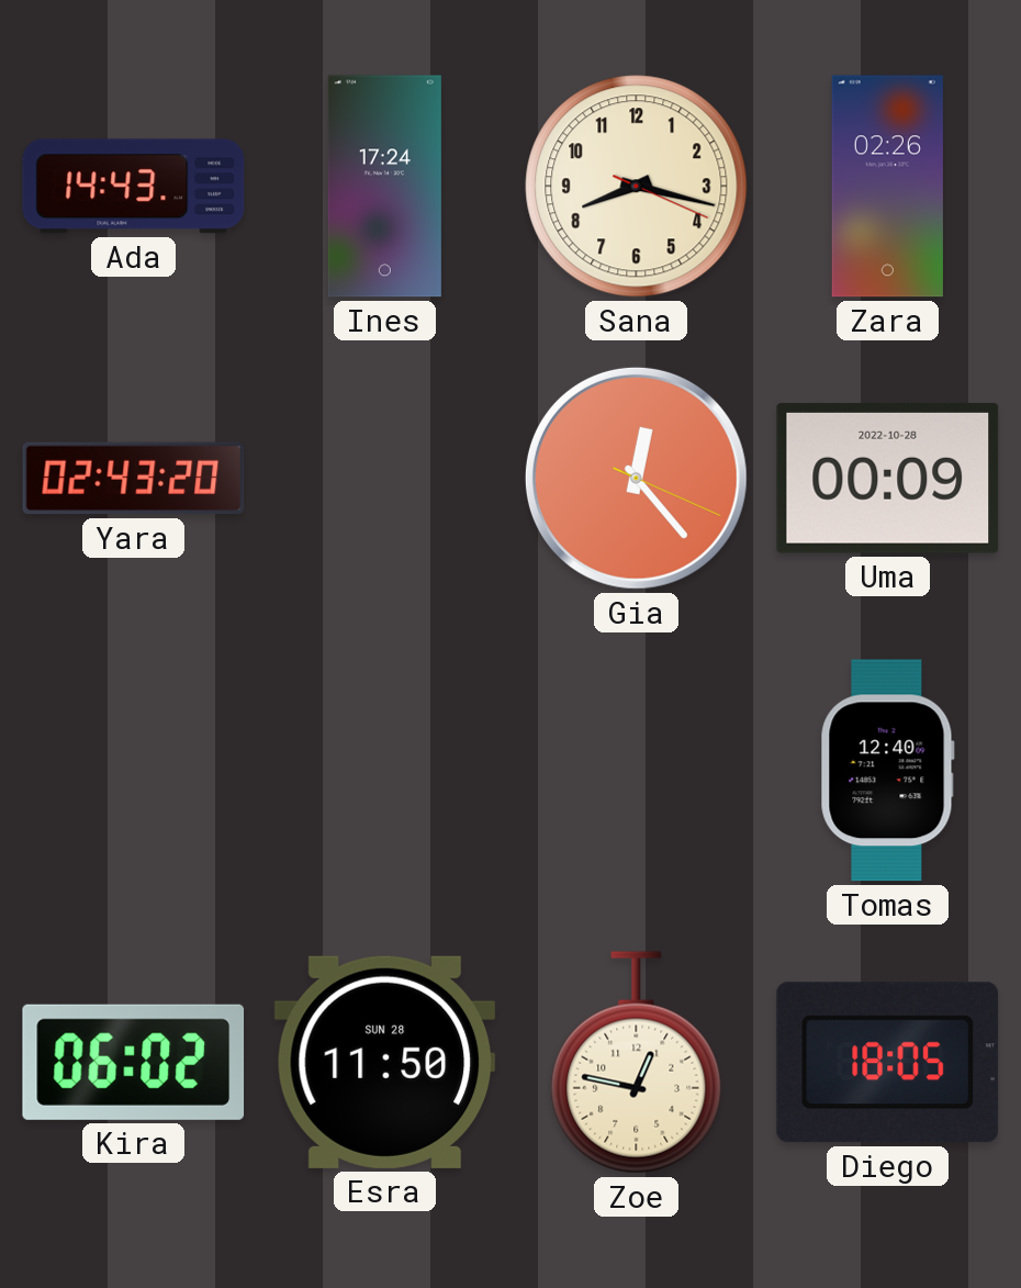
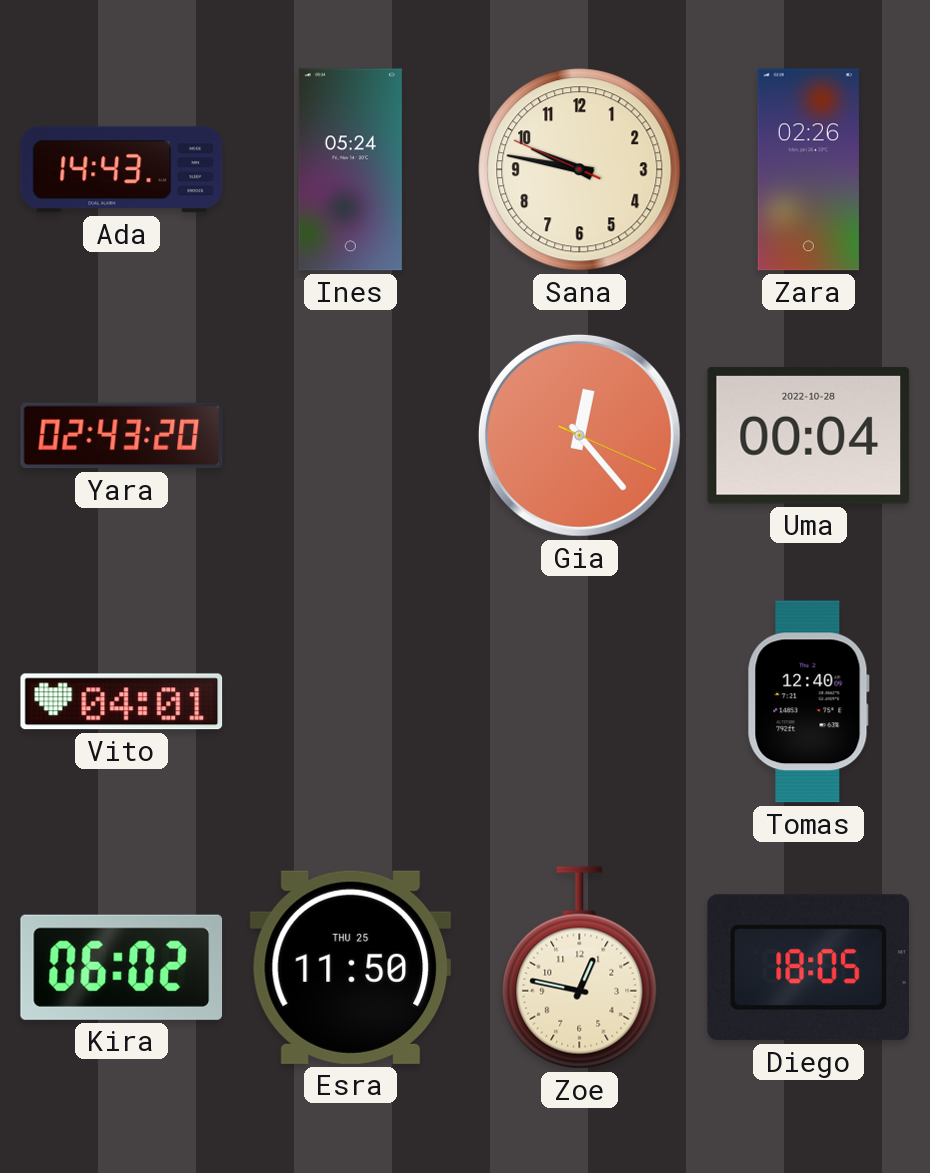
Ines: 17:24 -> 05:24
Sana: 8:17 -> 9:46
Uma: 00:09 -> 00:04
Vito: none -> 04:01
Esra date: SUN 28 -> THU 25
